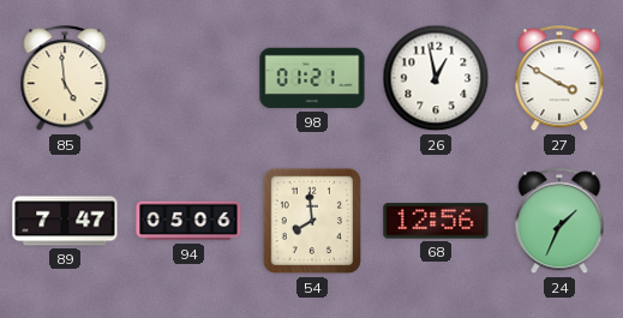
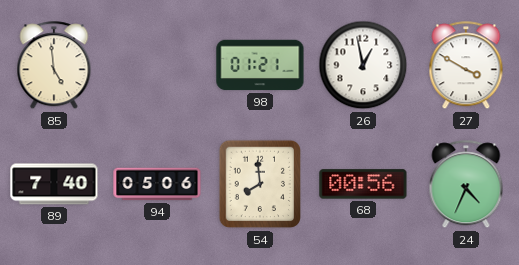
89: 7:47 -> 7:40
68: 12:56 -> 00:56
24: 1:34 -> 4:34
